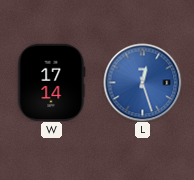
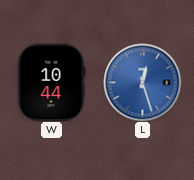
W: 17:14 -> 10:44
